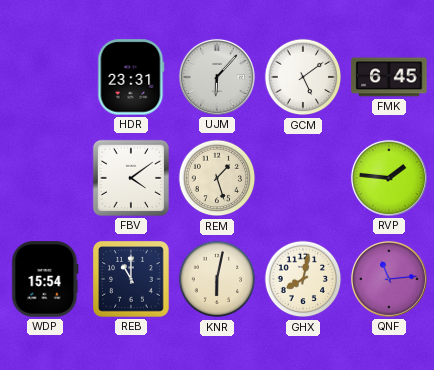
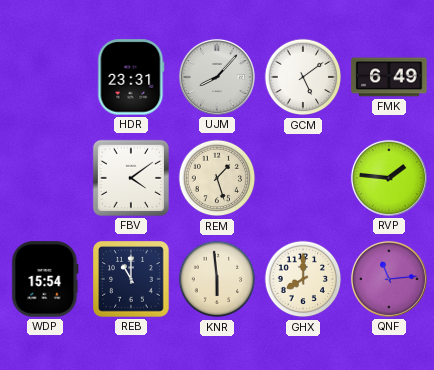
UJM: 6:07 -> 8:07
FMK: 6:45 -> 6:49
KNR: 6:02 -> 5:59
GHX: 8:02 -> 8:00
